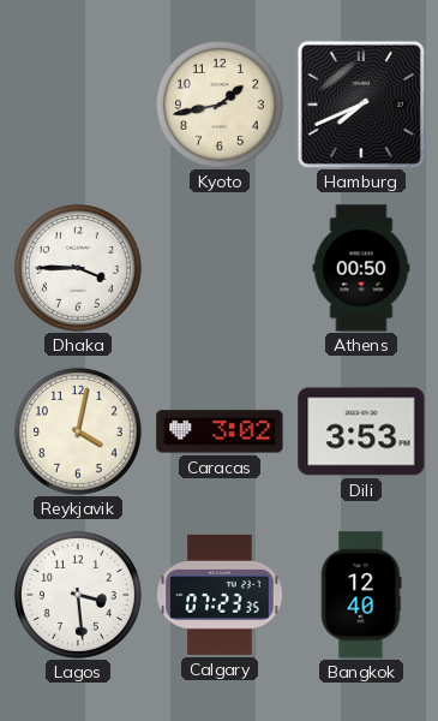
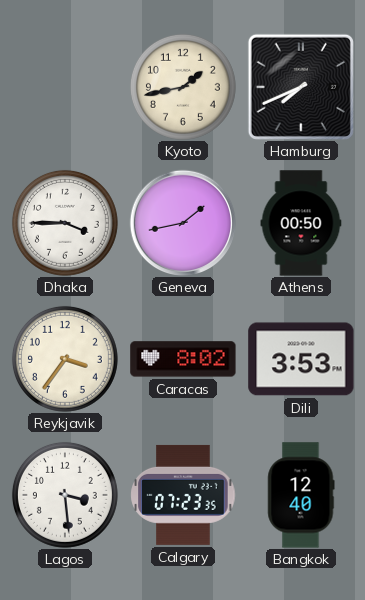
Geneva: none -> 1:43
Reykjavik: 4:02 -> 3:36
Caracas: 3:02 -> 8:02
